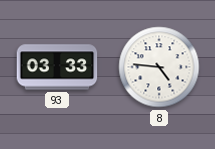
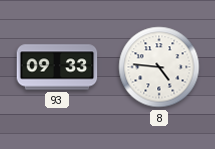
93: 03:33 -> 09:33
